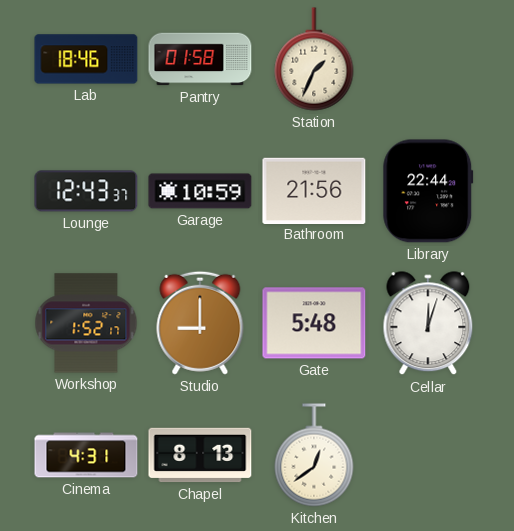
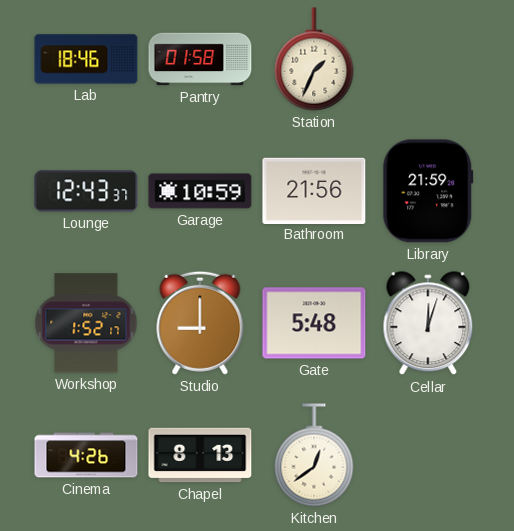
Library: 22:44 -> 21:59
Cinema: 4:31 -> 4:26
